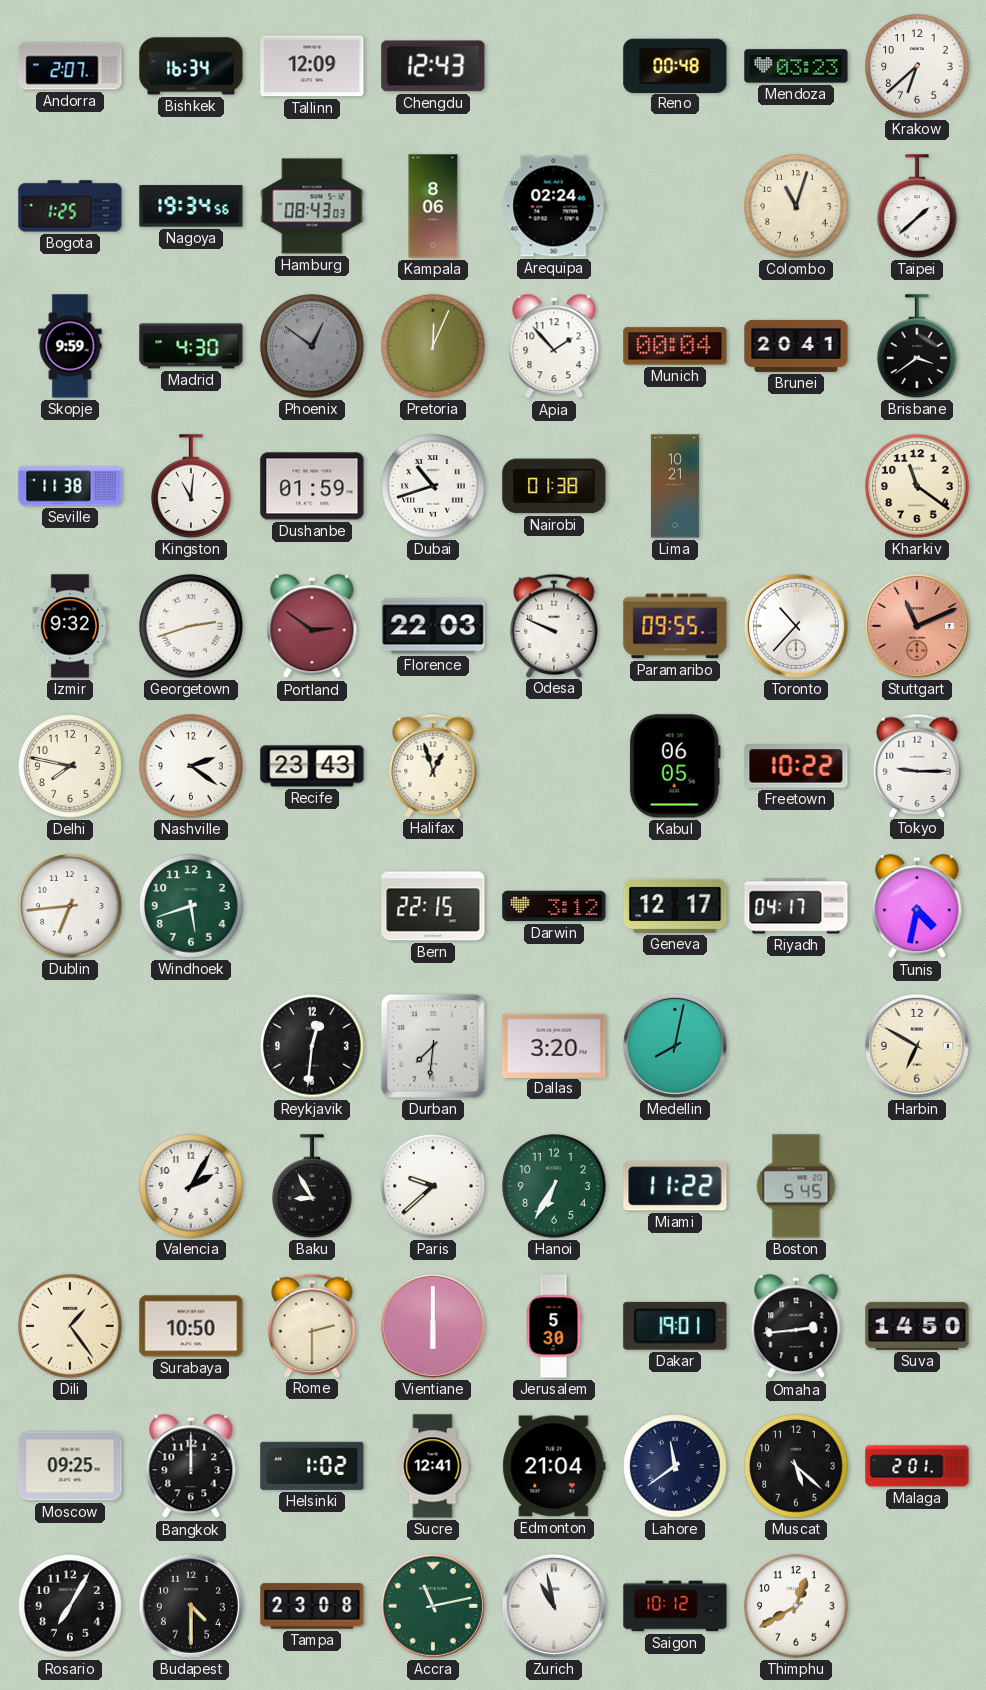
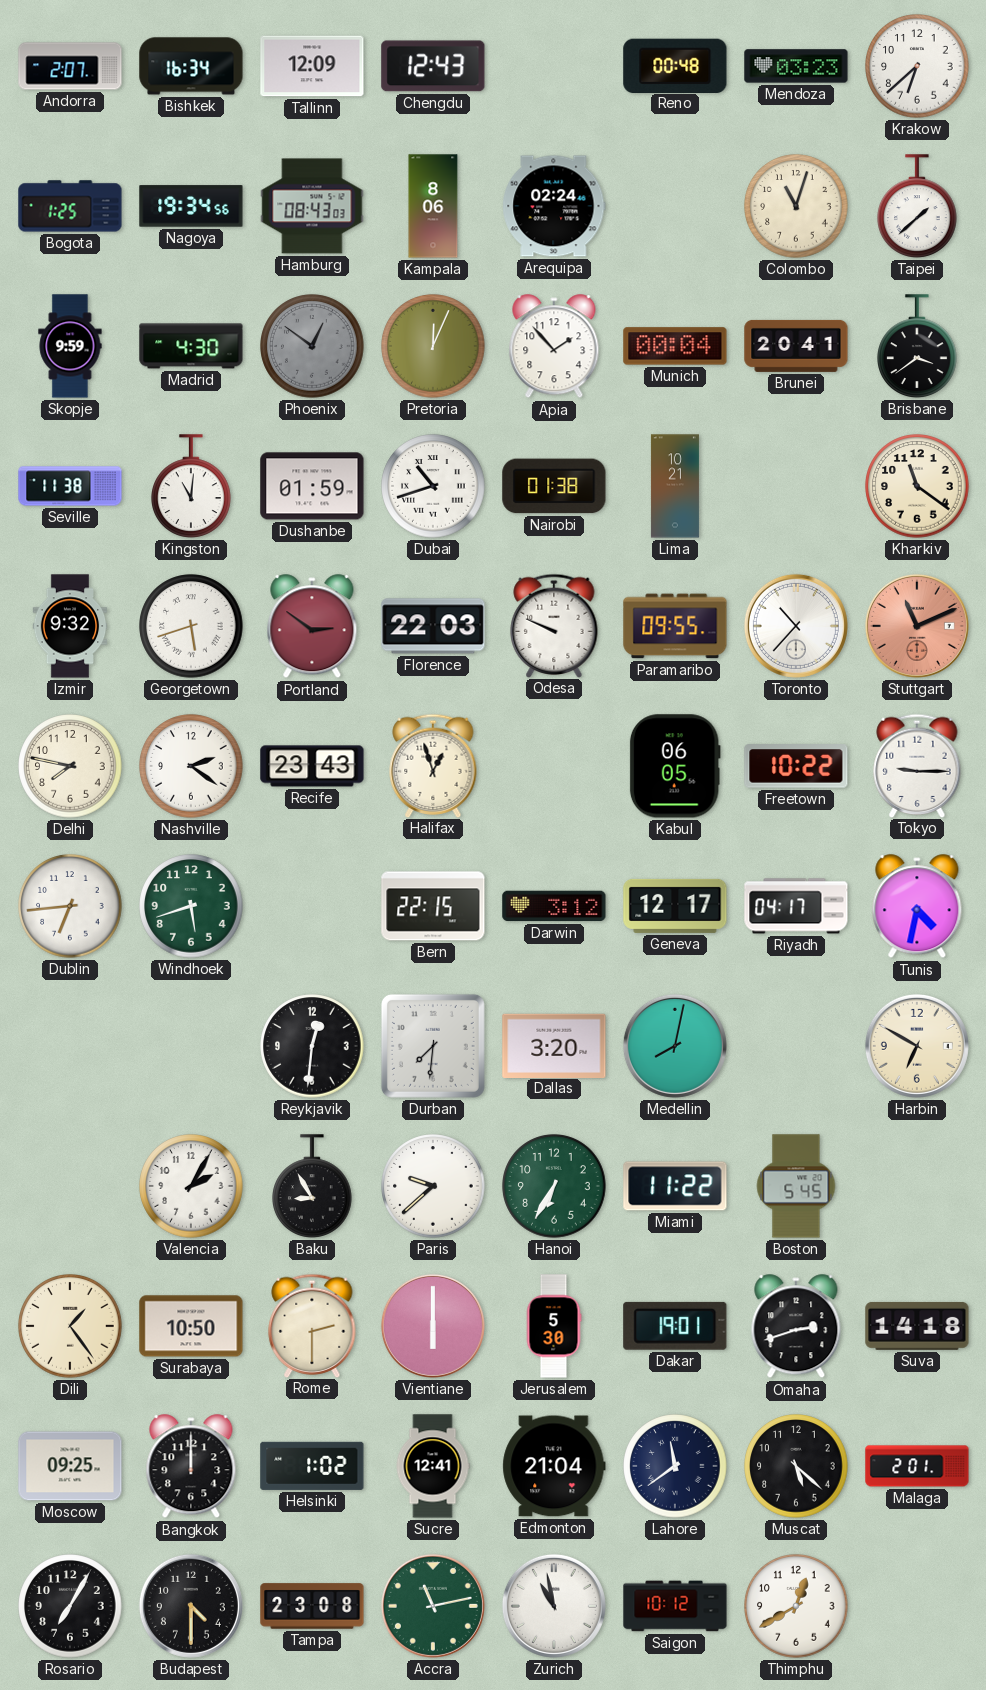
Georgetown: 2:42 -> 5:42
Omaha: 2:44 -> 2:42
Suva: 14:50 -> 14:18
